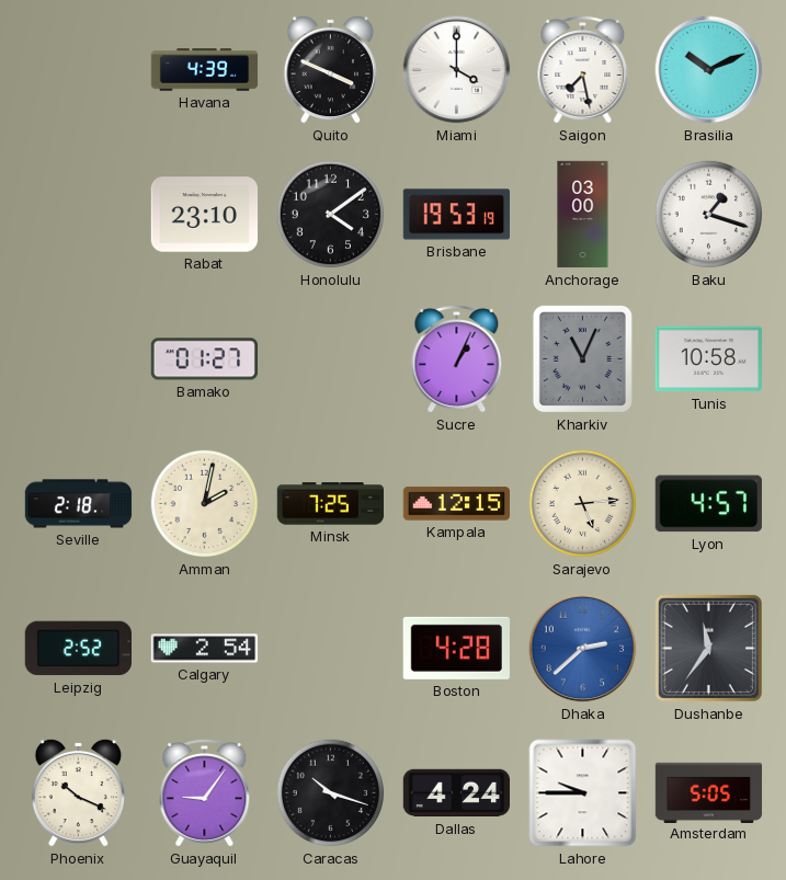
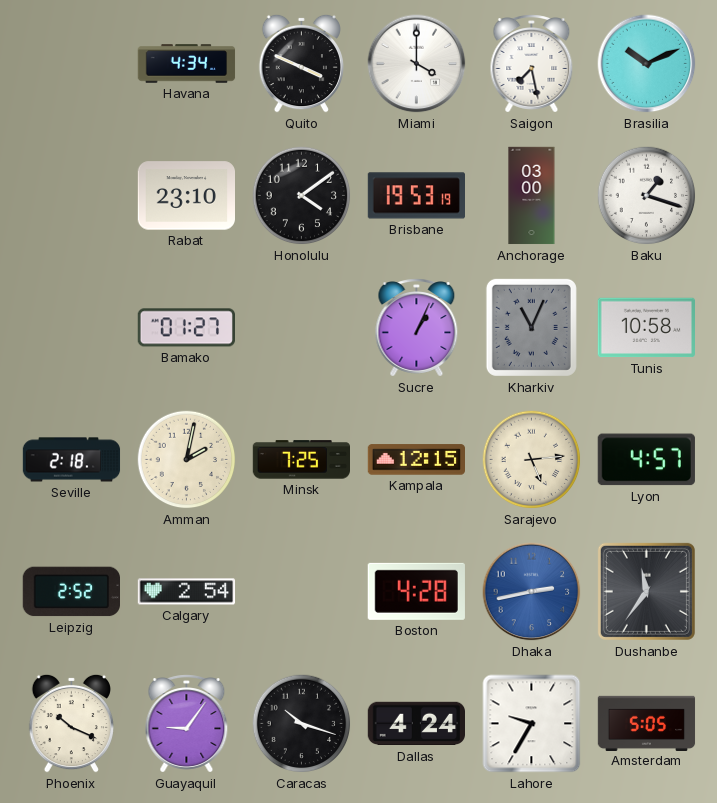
Havana: 4:39 -> 4:34
Dhaka: 2:38 -> 2:43
Lahore: 9:45 -> 9:35
